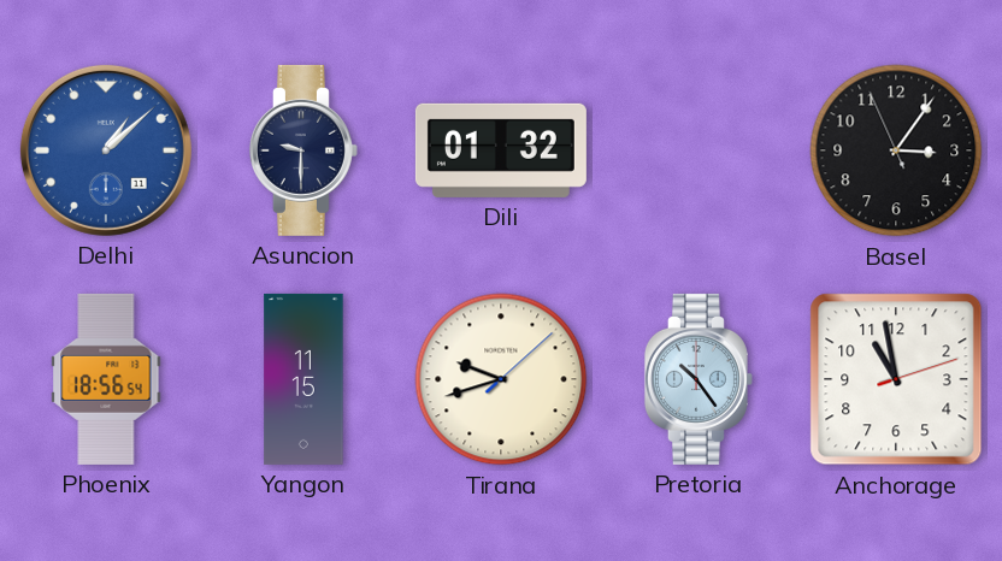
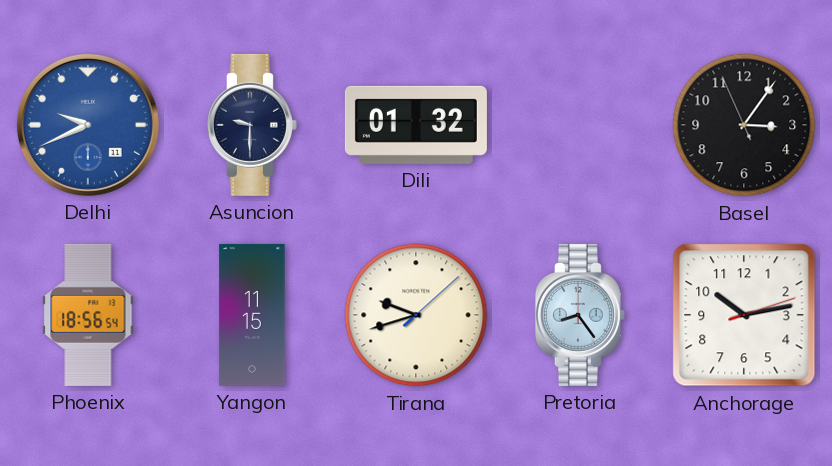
Delhi: 1:08 -> 9:41
Pretoria: 10:24 -> 8:24
Anchorage: 10:58 -> 10:13
